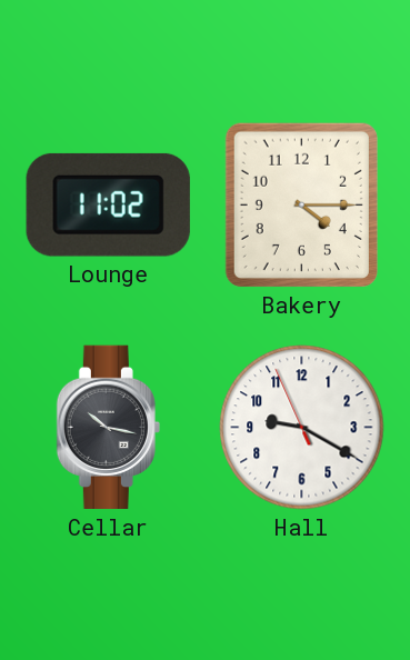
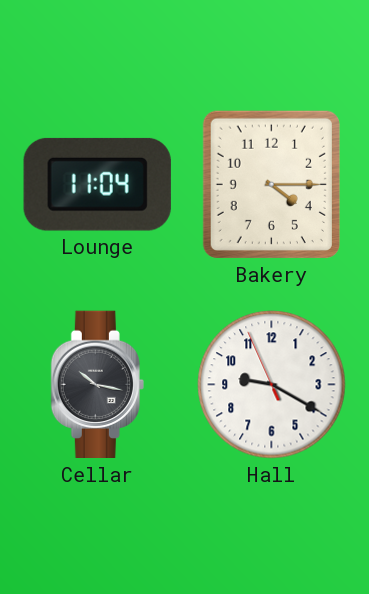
Lounge: 11:02 -> 11:04
